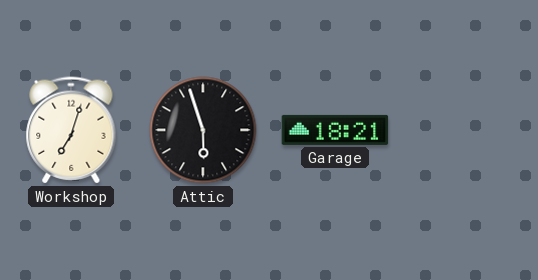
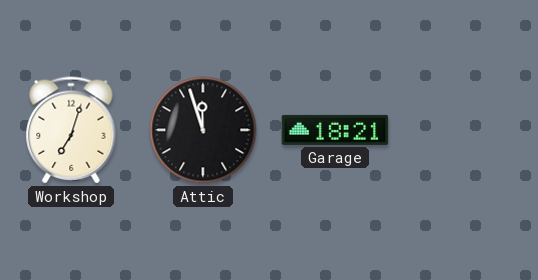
Attic: 5:57 -> 11:57
